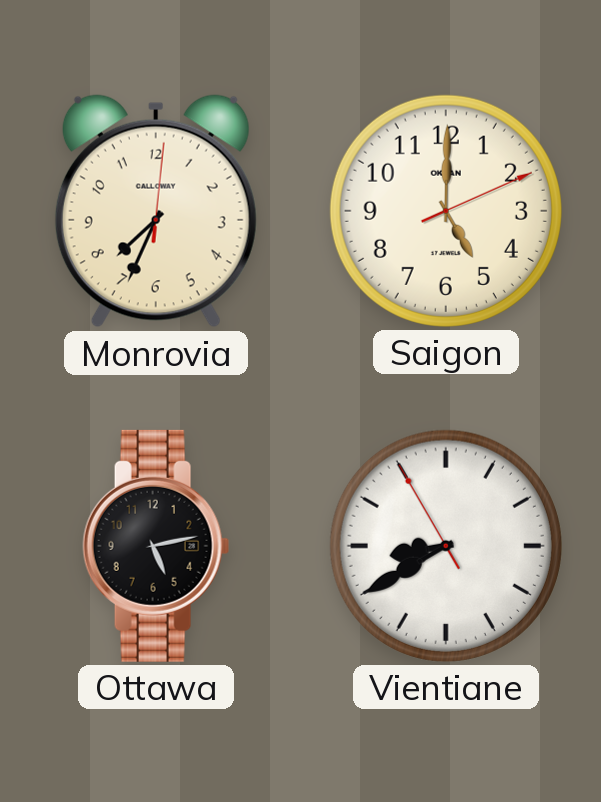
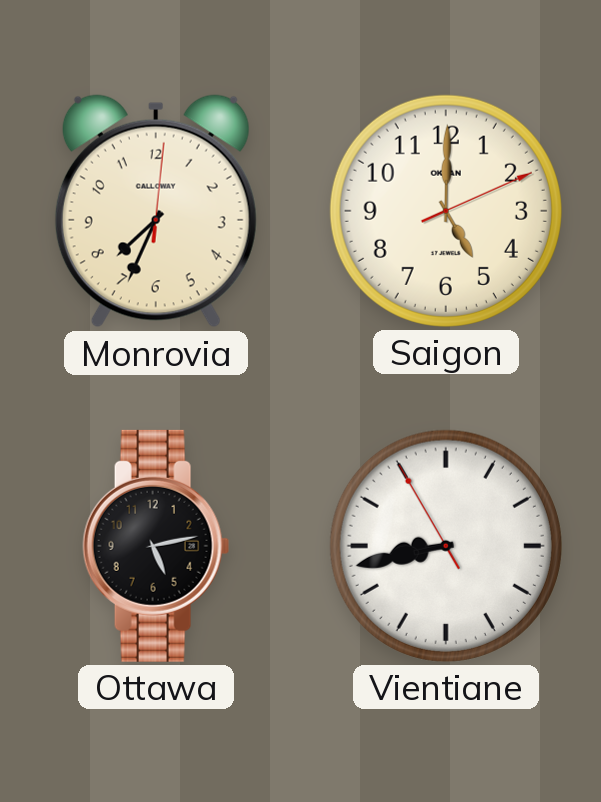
Vientiane: 8:39 -> 8:42
